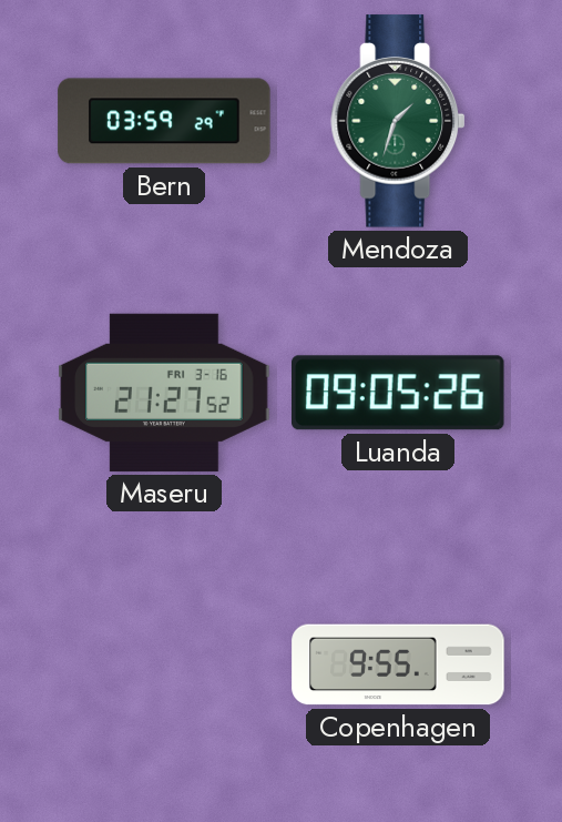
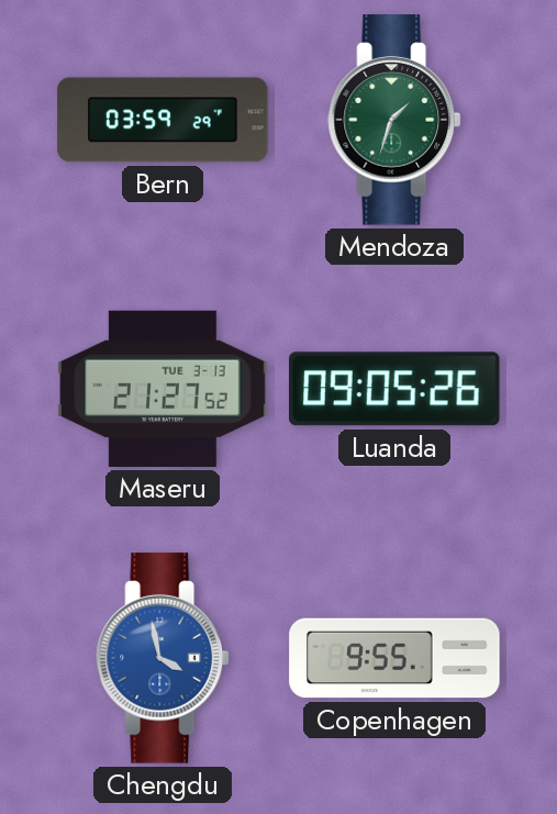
Maseru date: FRI 3-16 -> TUE 3-13
Chengdu: none -> 3:58
